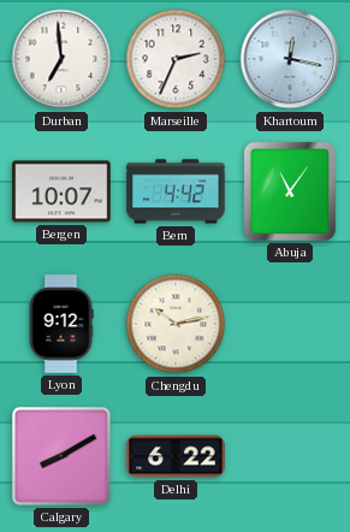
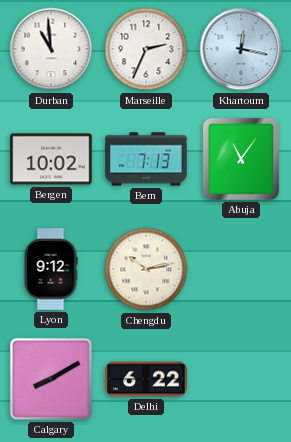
Durban: 6:59 -> 10:59
Bergen: 10:07 -> 10:02
Bern: 4:42 -> 7:13
